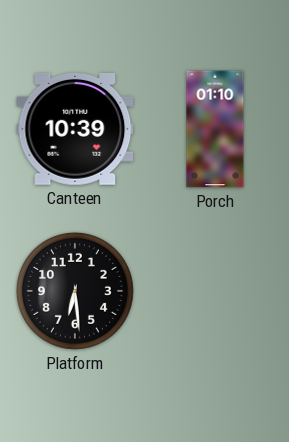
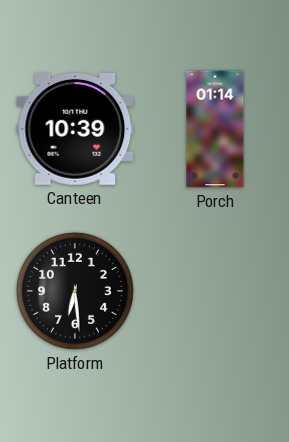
Porch: 01:10 -> 01:14
